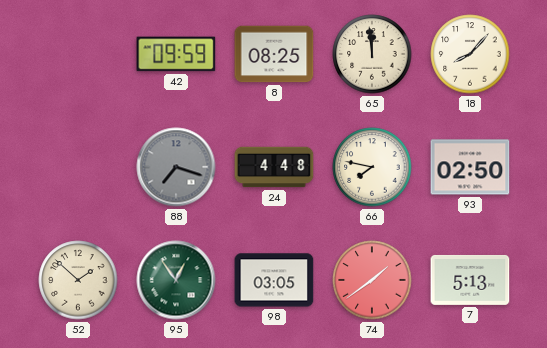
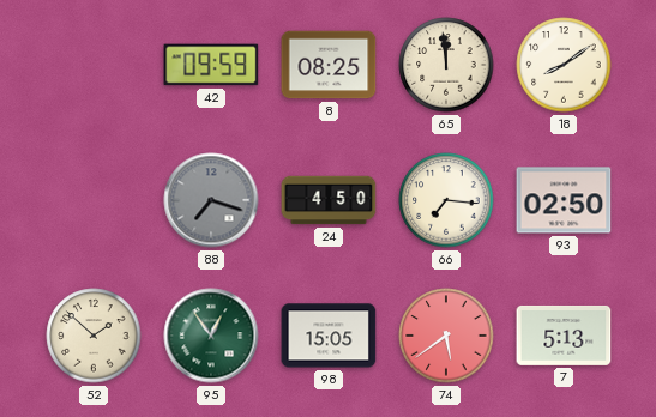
18: 8:07 -> 8:09
24: 4:48 -> 4:50
66: 7:47 -> 7:16
98: 03:05 -> 15:05
74: 1:39 -> 5:39
